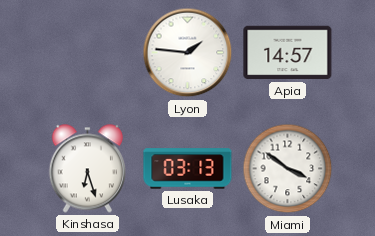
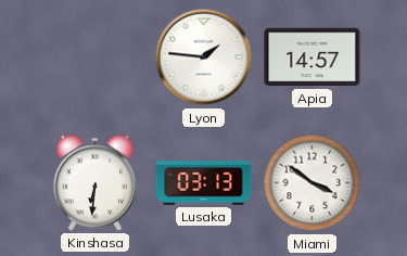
Kinshasa: 6:27 -> 6:31
